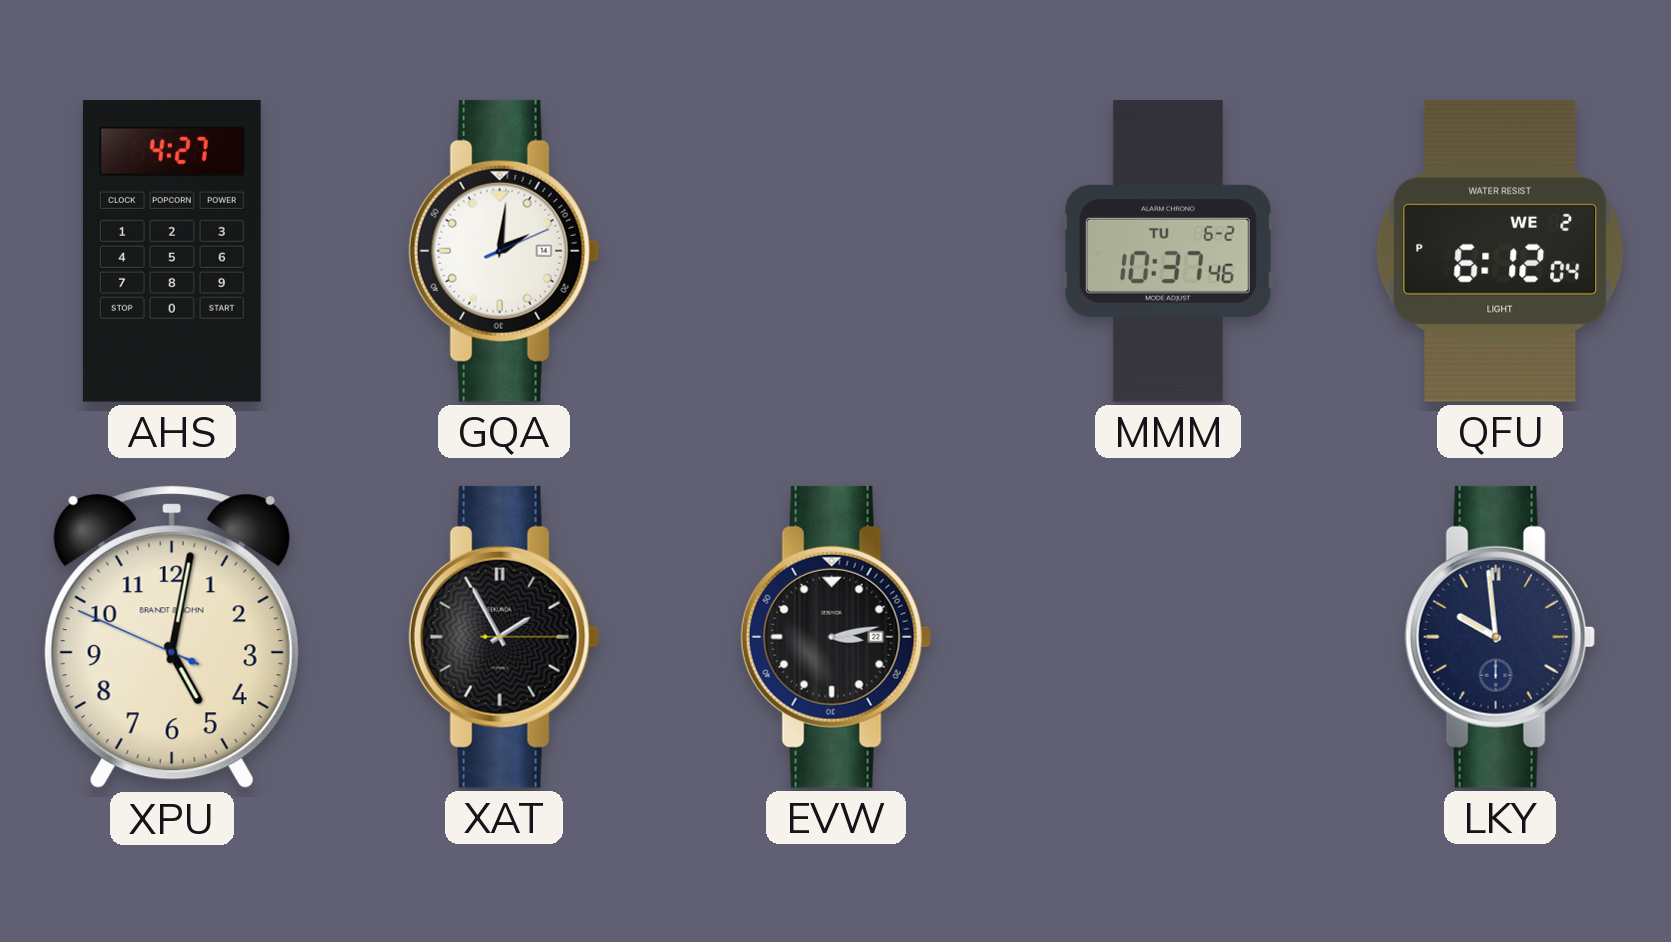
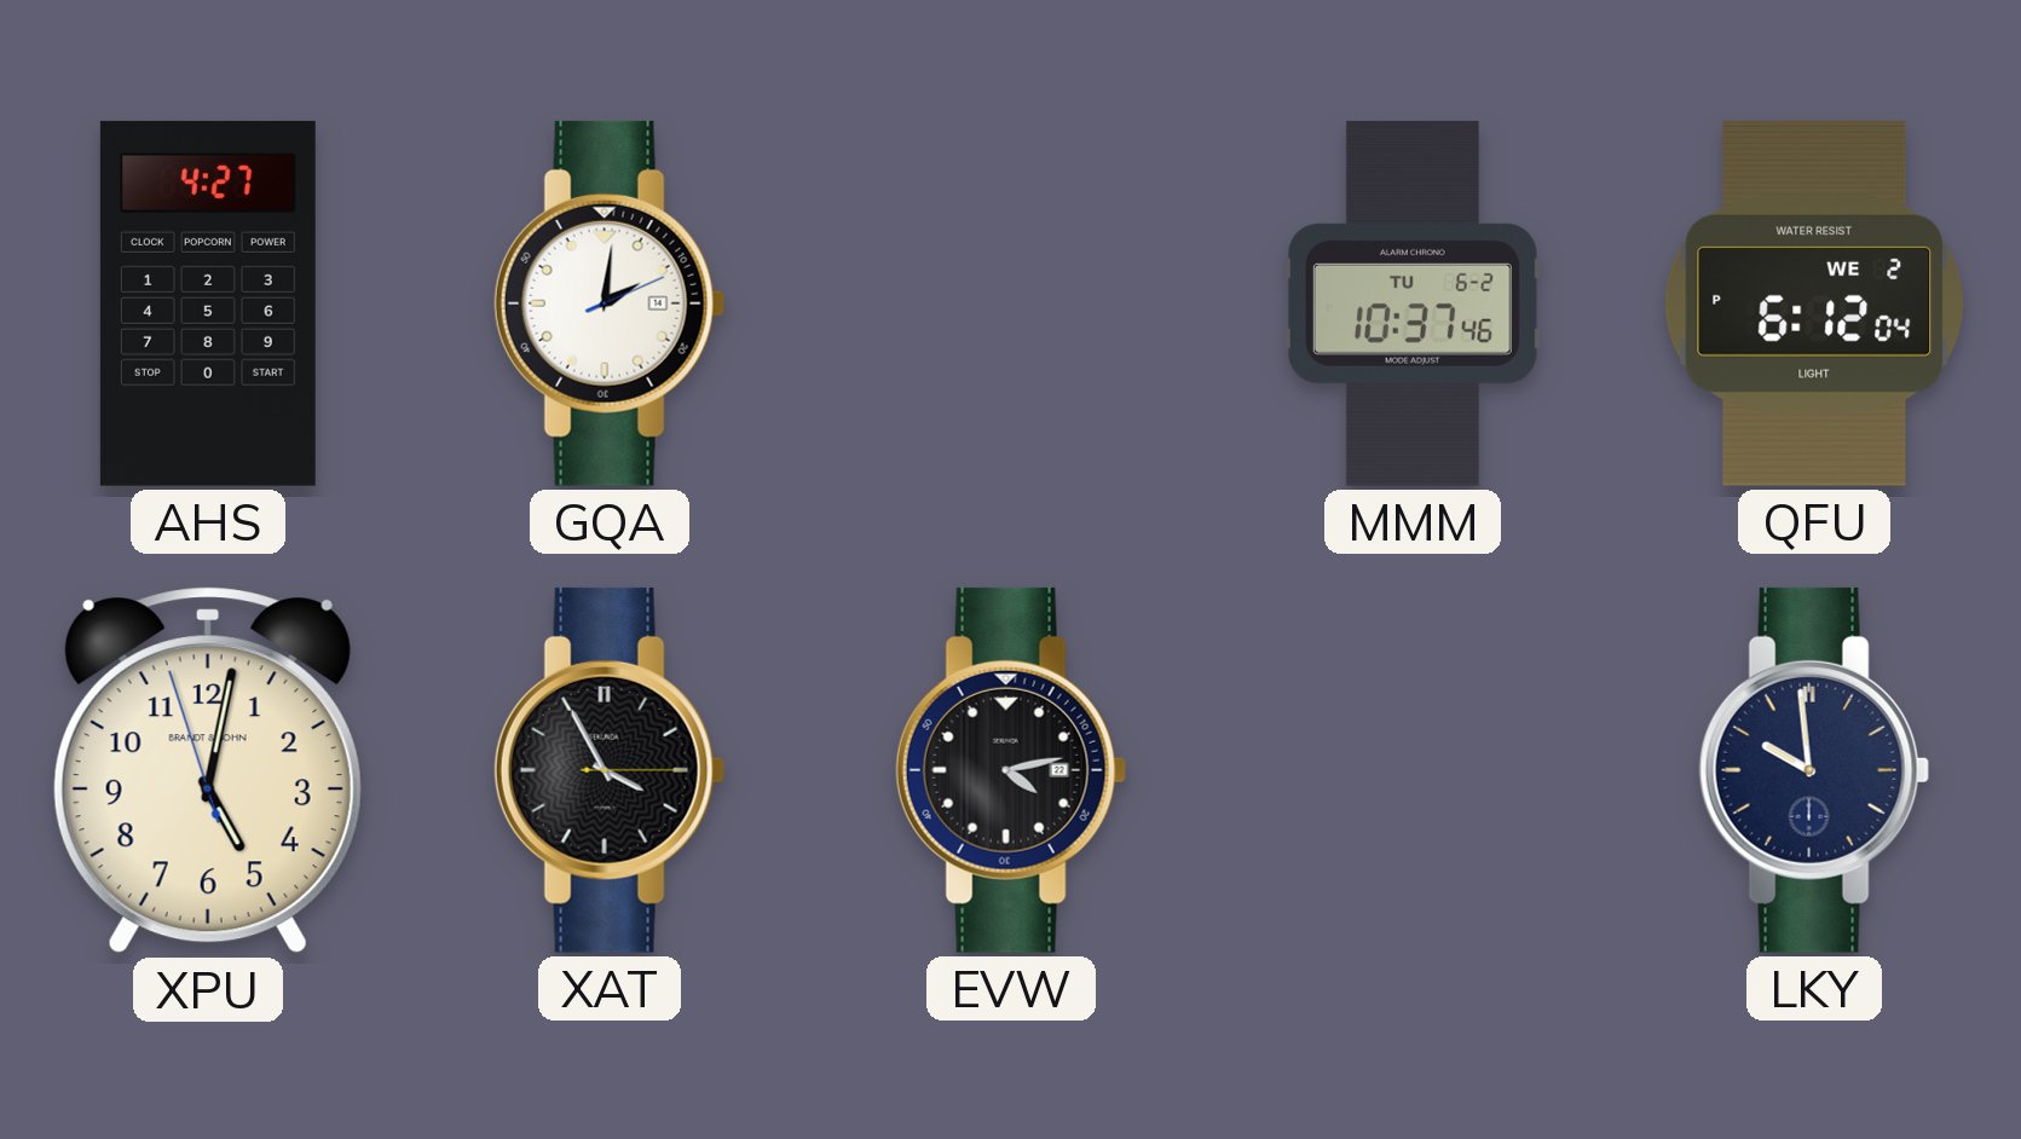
XPU: 5:01:49 -> 5:01:57
XAT: 1:55 -> 3:55
EVW: 3:13 -> 4:13
